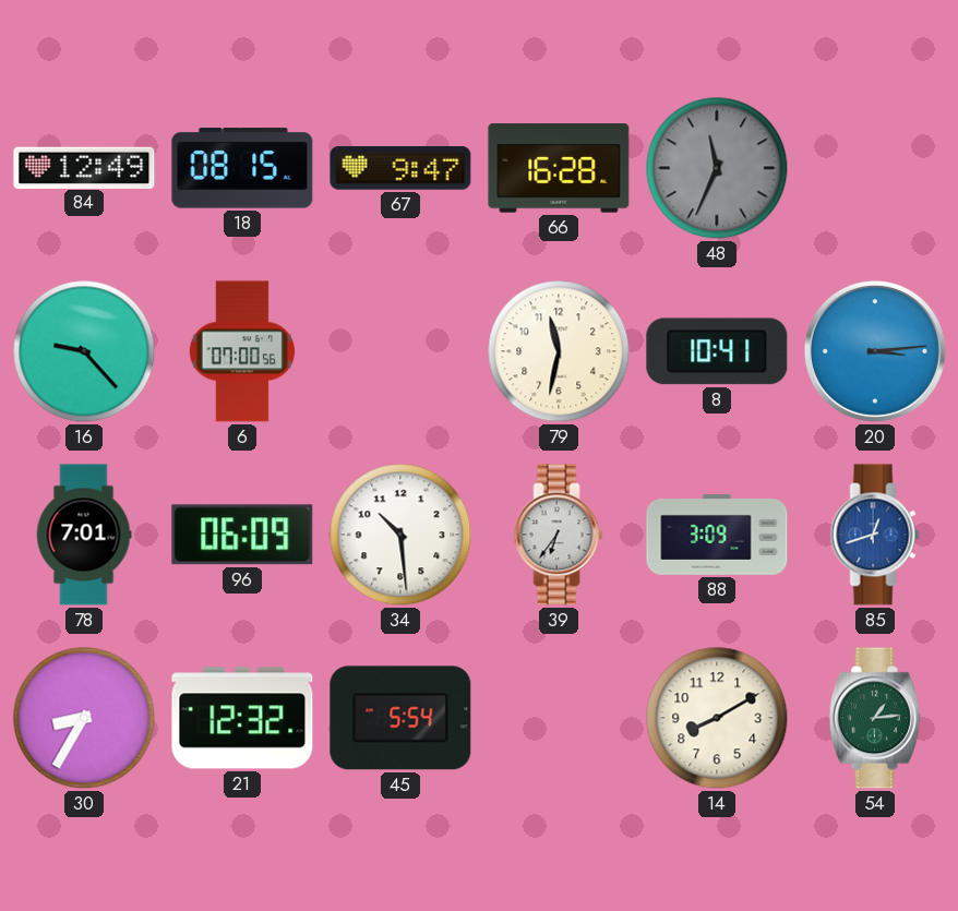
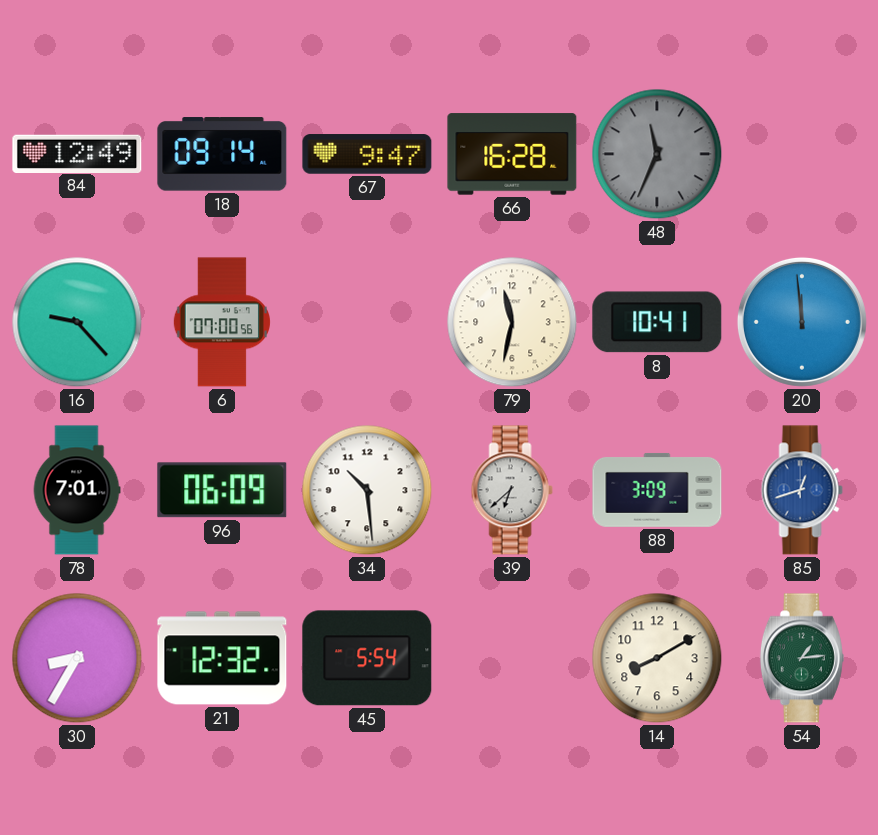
18: 08:15 -> 09:14
20: 3:14 -> 11:59
39: 6:36 -> 6:38
